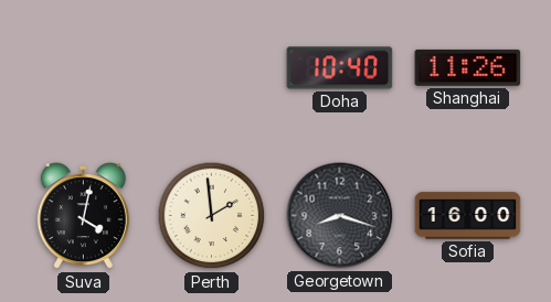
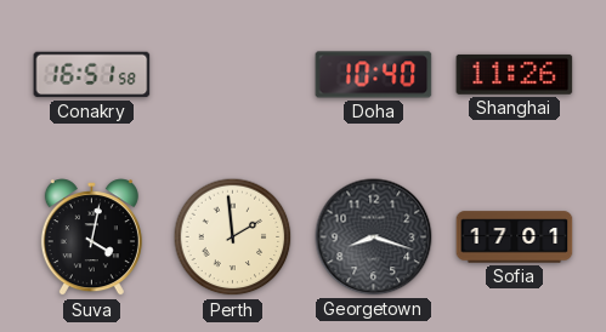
Conakry: none -> 16:51
Sofia: 16:00 -> 17:01
